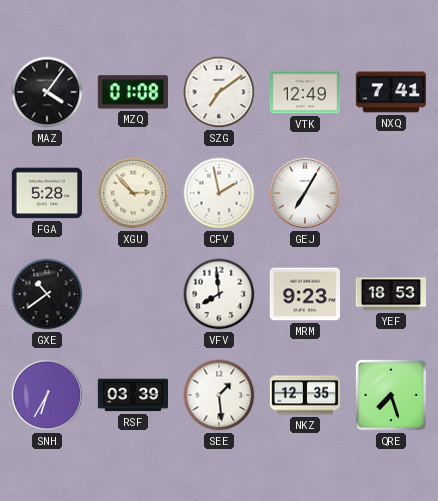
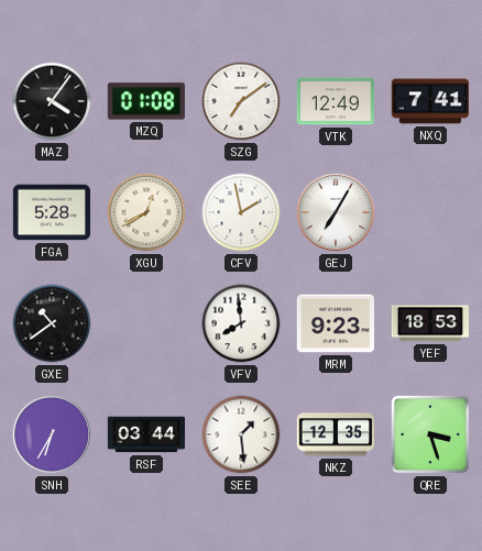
XGU: 2:53 -> 12:40
RSF: 03:39 -> 03:44
QRE: 7:27 -> 3:27
